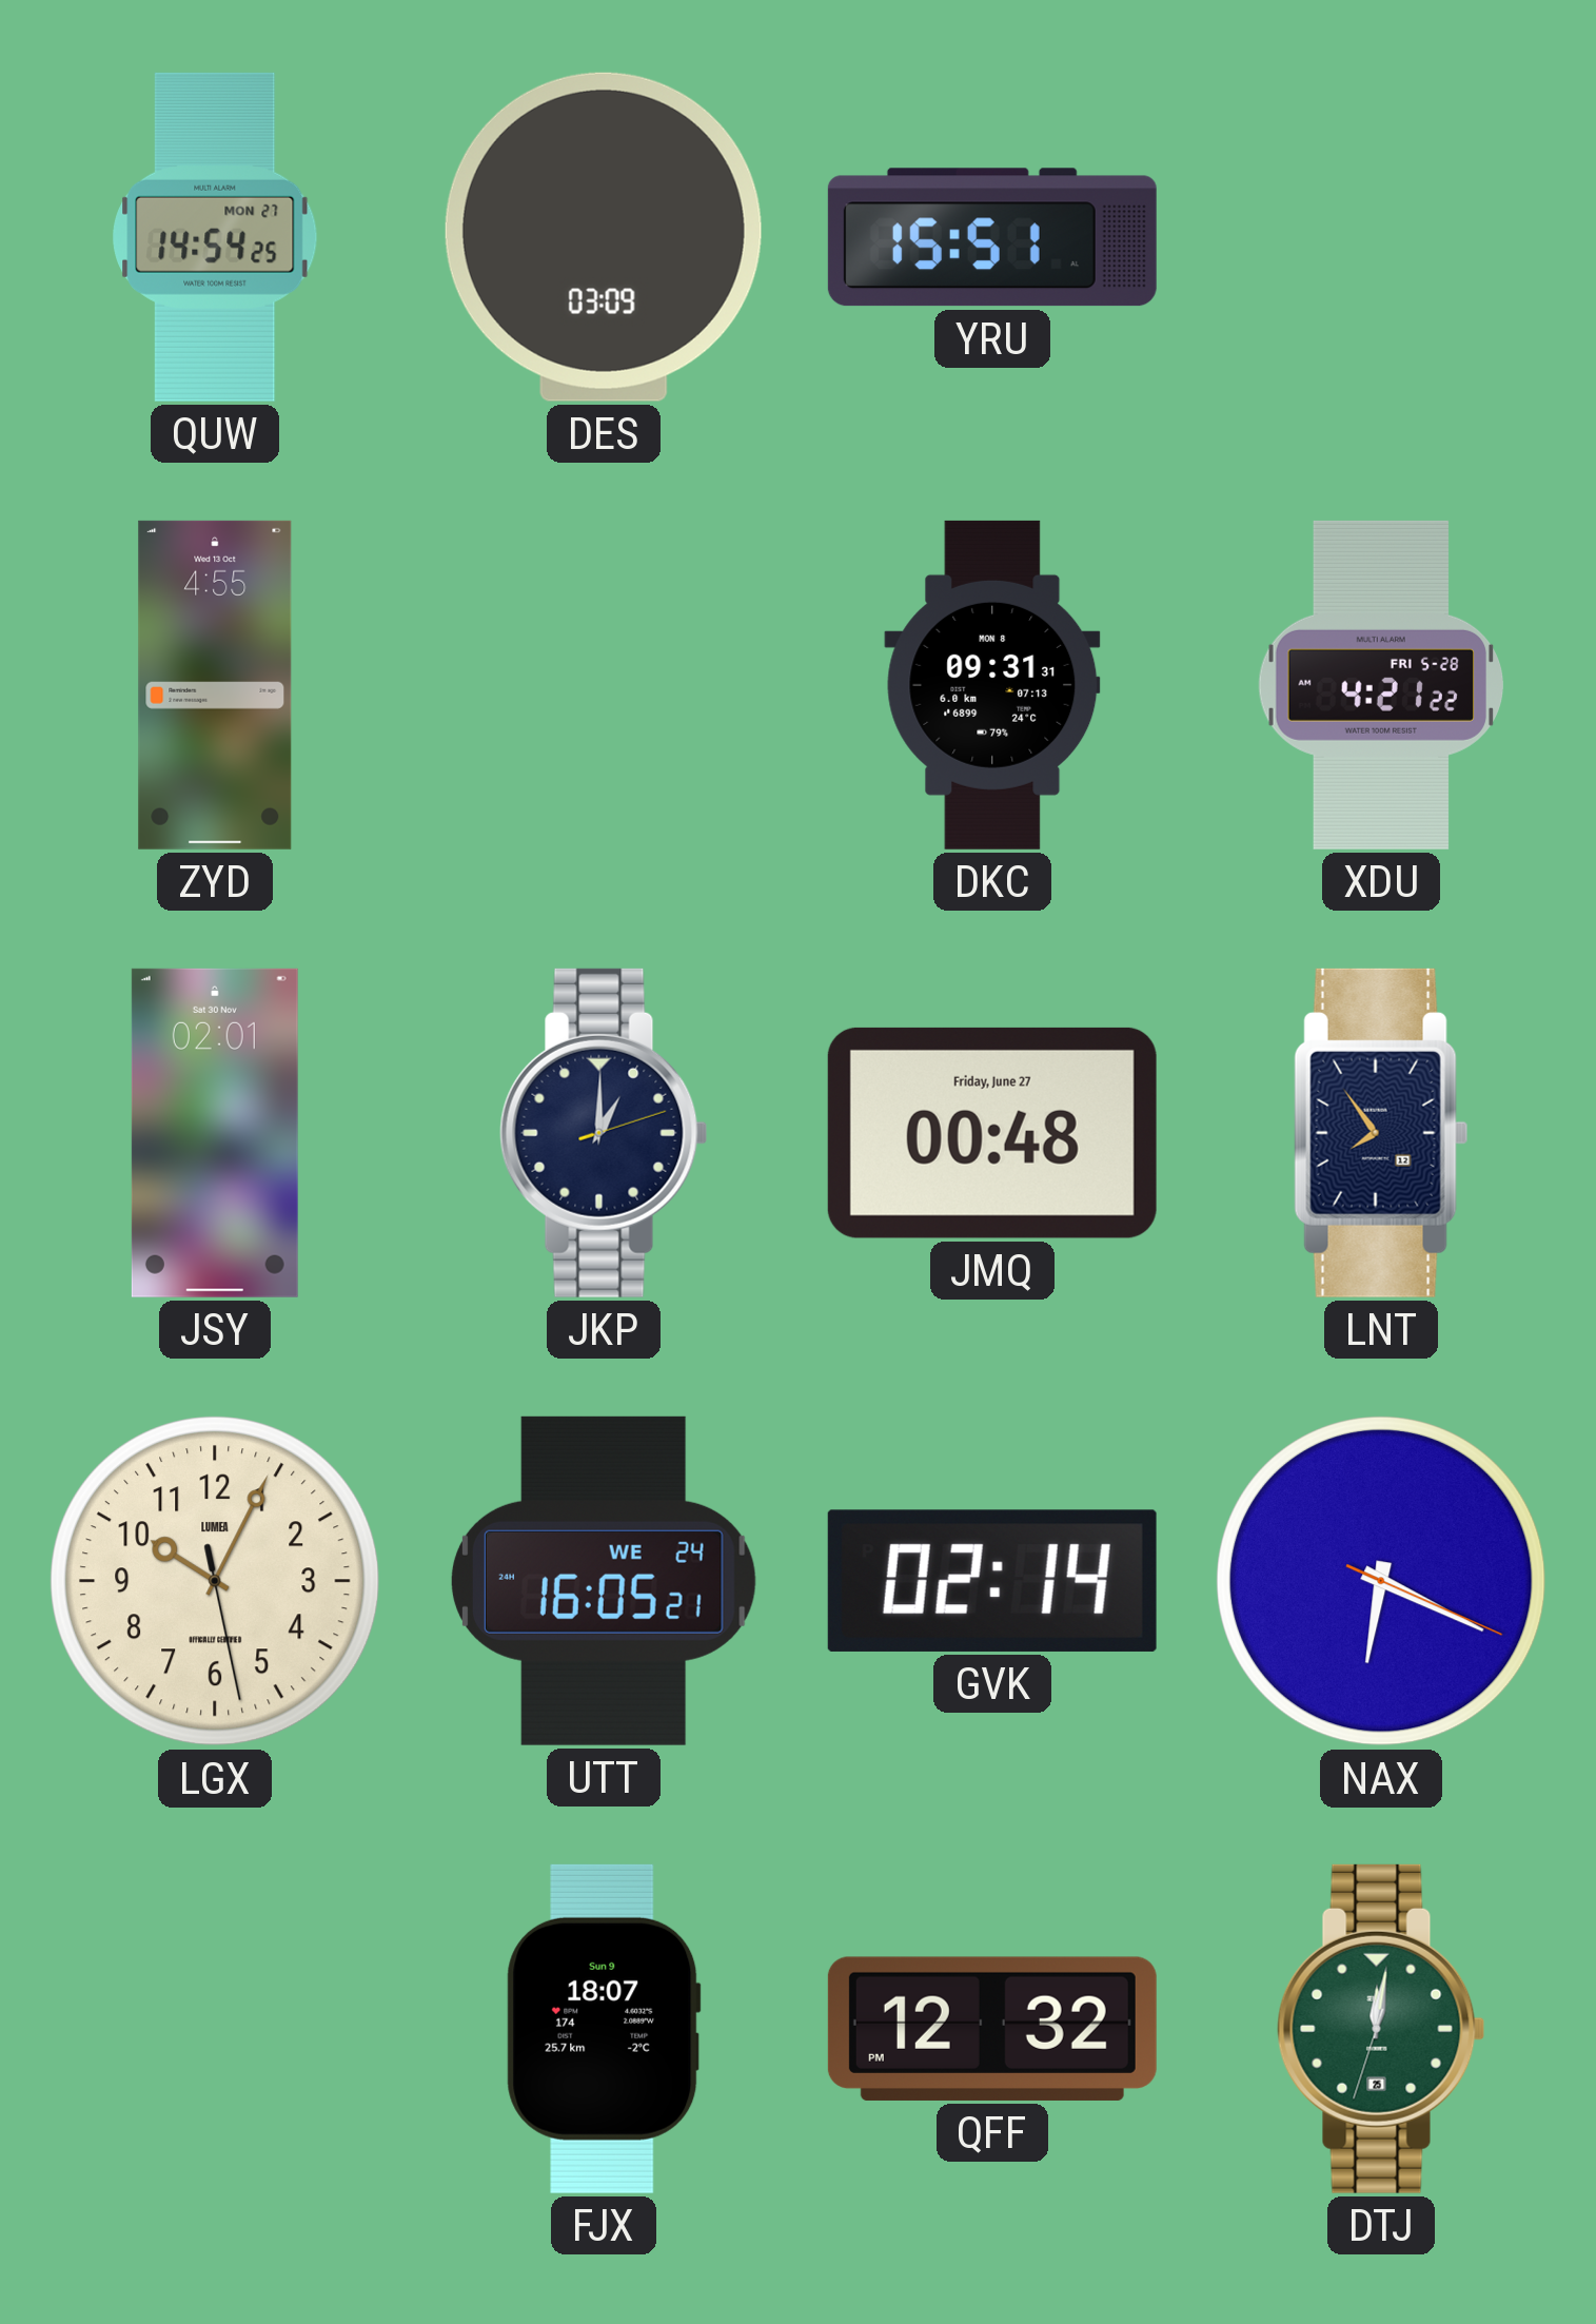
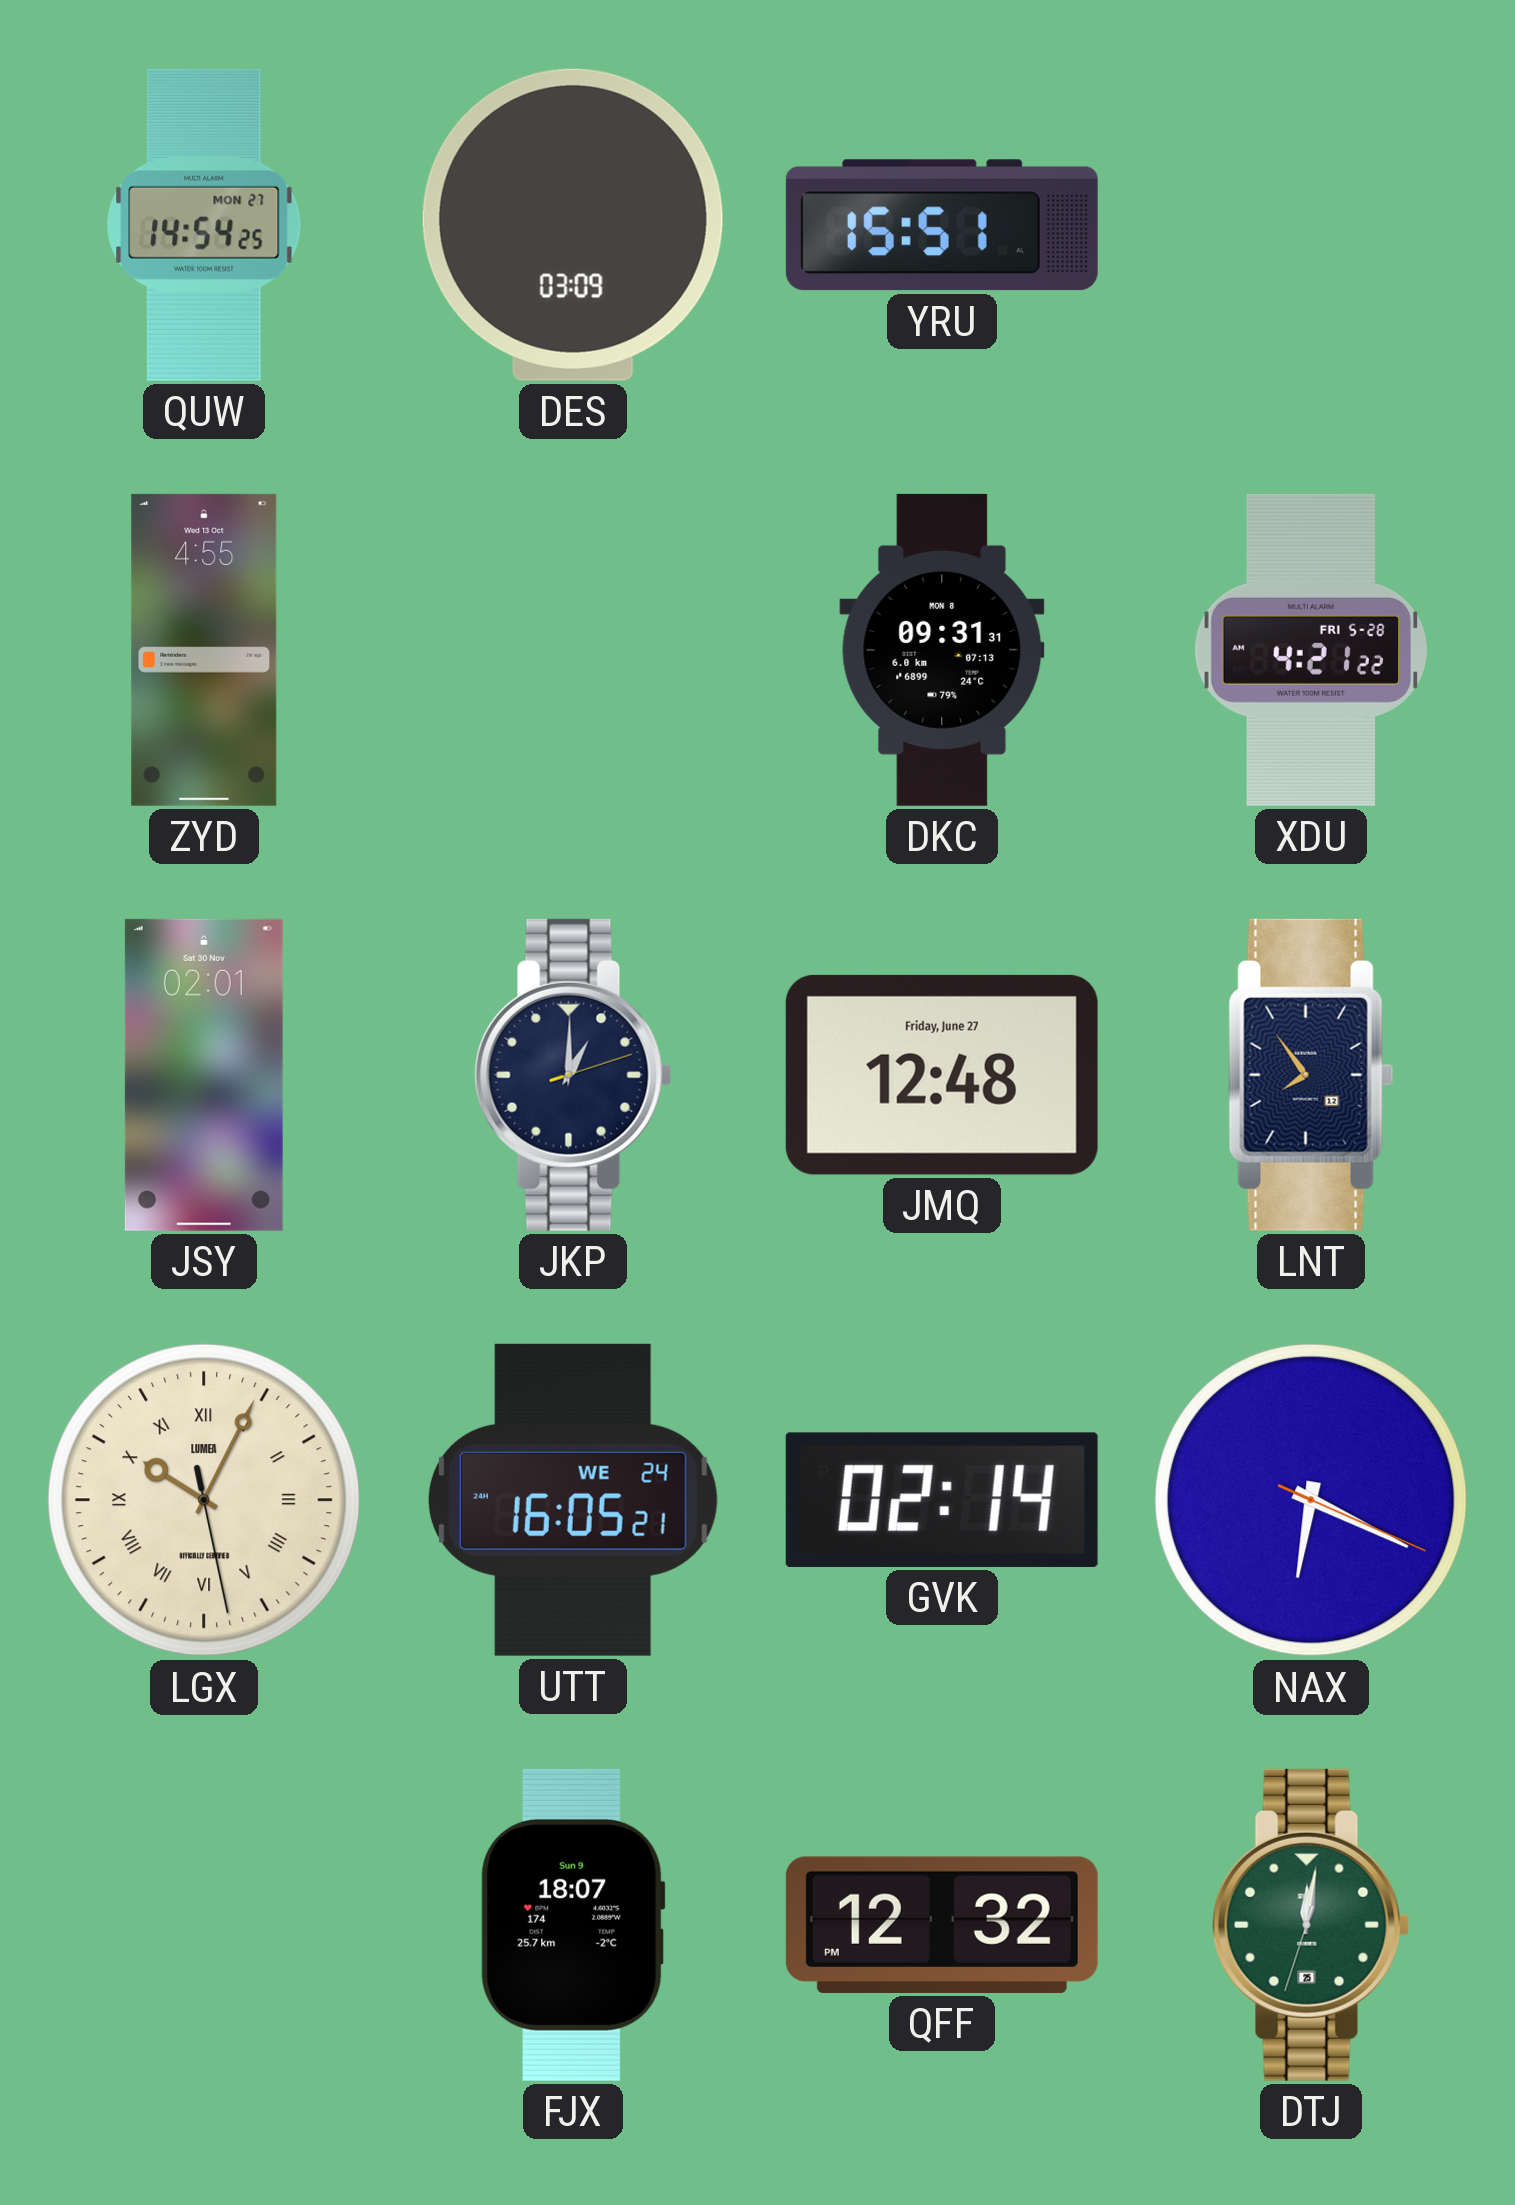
JMQ: 00:48 -> 12:48
LGX numerals: Arabic -> Roman
